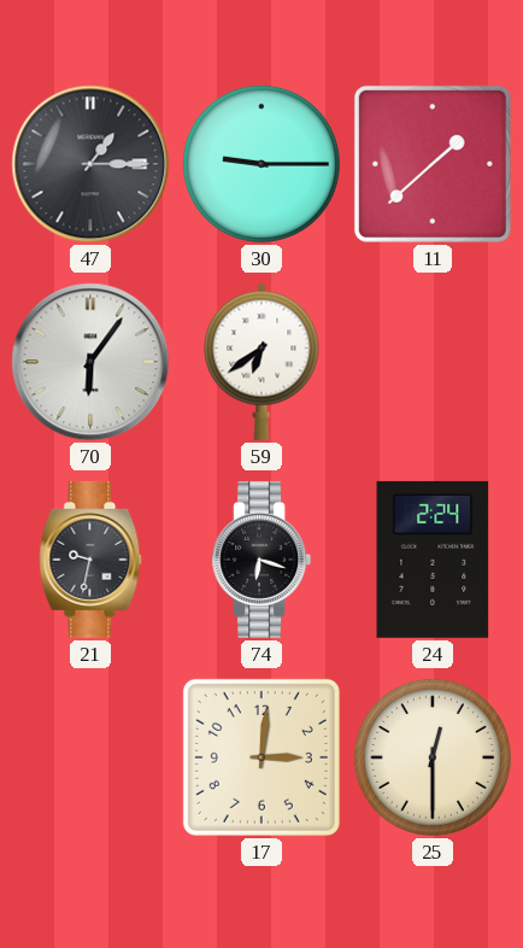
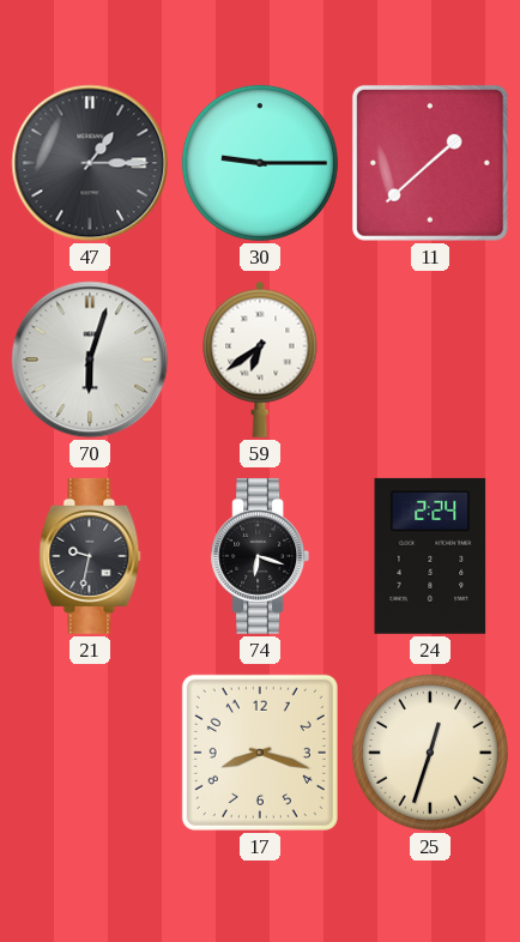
70: 6:06 -> 6:03
17: 3:01 -> 8:18
25: 12:30 -> 12:33
